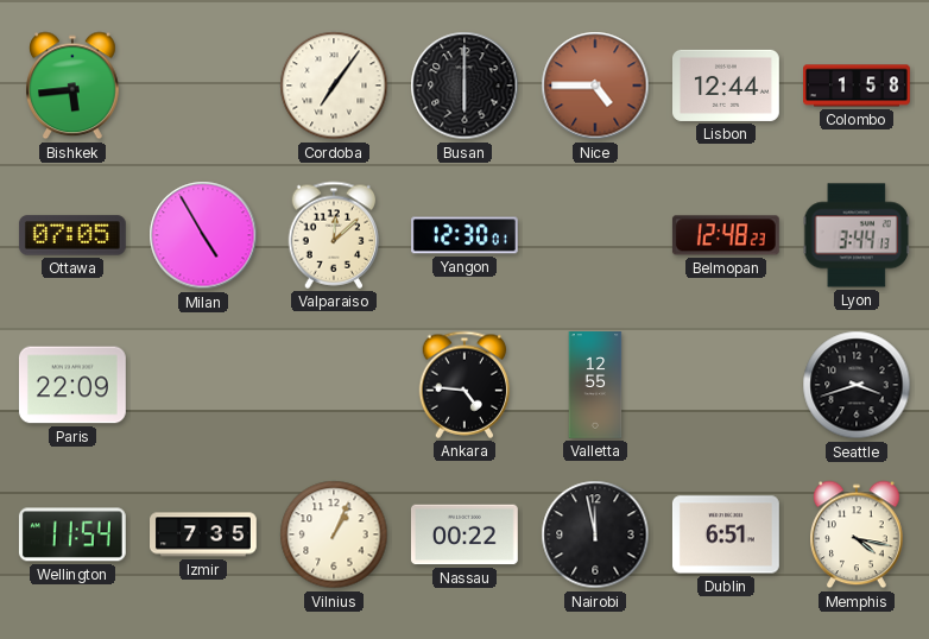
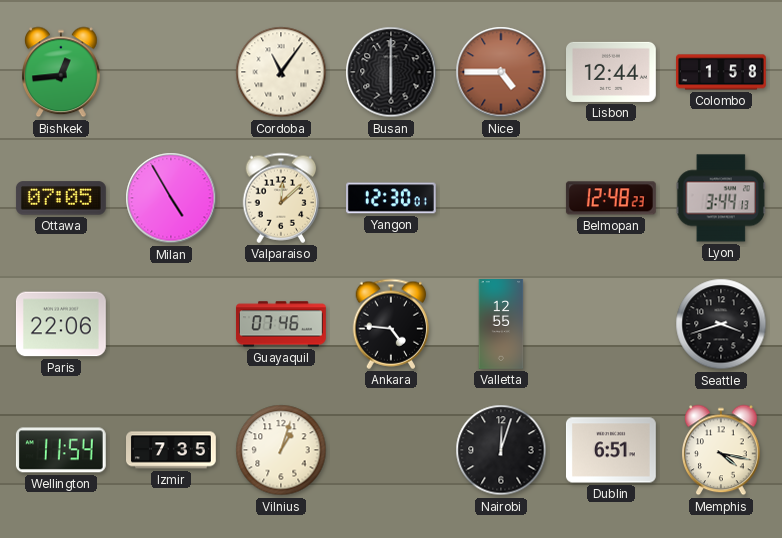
Bishkek: 5:44 -> 12:44
Cordoba: 7:06 -> 11:06
Paris: 22:09 -> 22:06
Guayaquil: none -> 07:46
Vilnius: 1:04 -> 1:03
Nassau: 00:22 -> none
Nairobi: 11:58 -> 12:03
